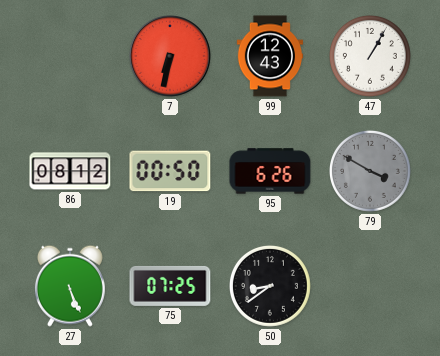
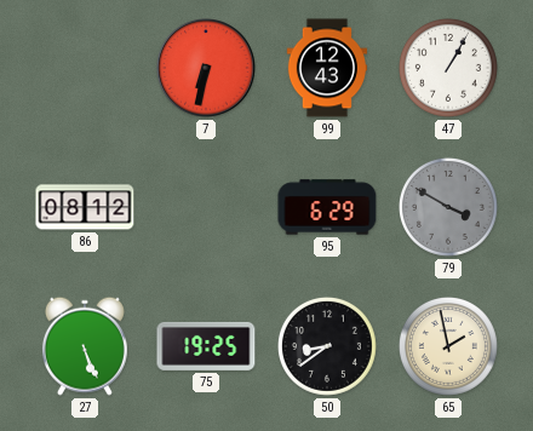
19: 00:50 -> none
95: 6:26 -> 6:29
75: 07:25 -> 19:25
65: none -> 1:58
